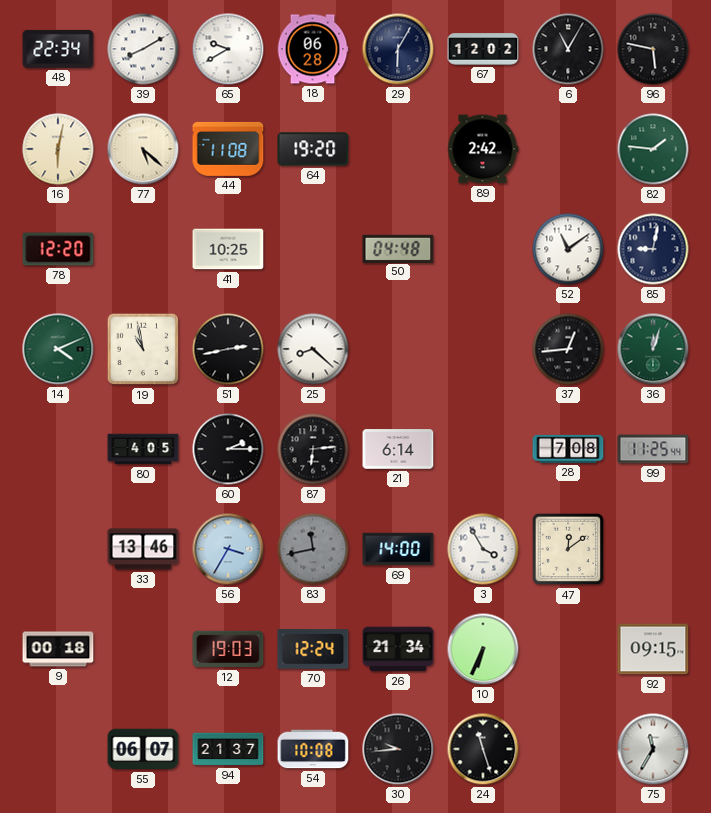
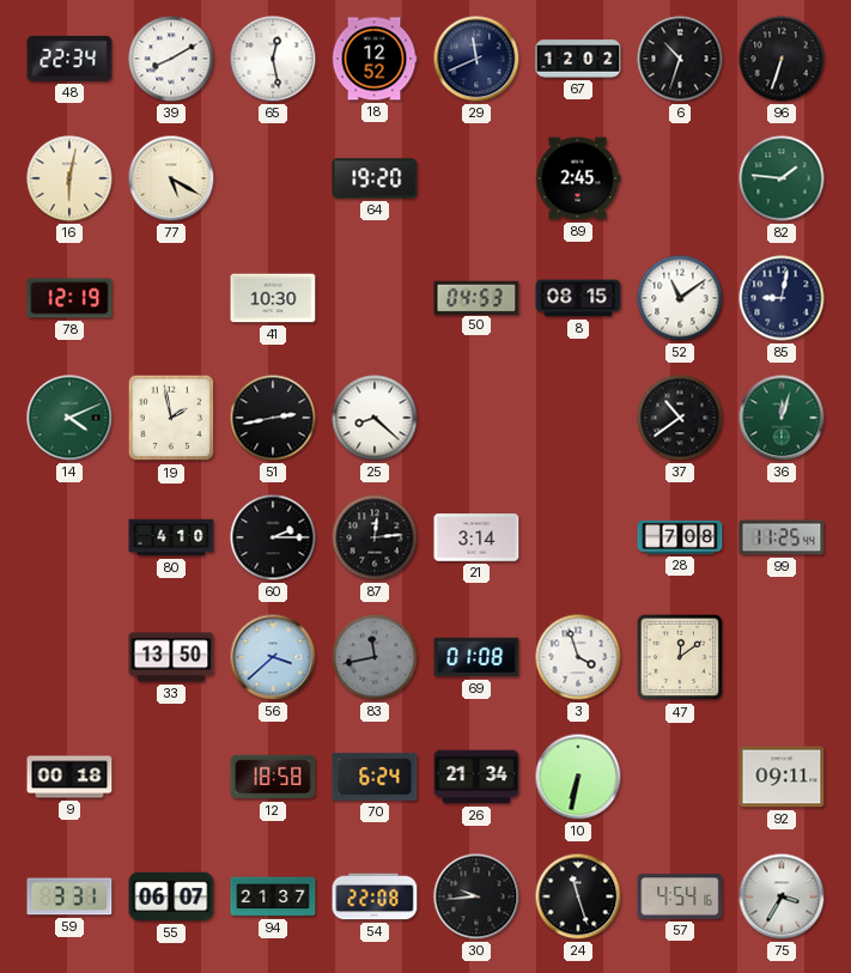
65: 9:40 -> 12:28
18: 06:28 -> 12:52
29: 6:05 -> 11:41
6: 11:05 -> 10:33
96: 5:47 -> 6:33
77: 5:22 -> 5:20
44: 11:08 -> none
89: 2:42 -> 2:45
78: 12:20 -> 12:19
41: 10:25 -> 10:30
50: 04:48 -> 04:53
8: none -> 08:15
19: 10:58 -> 1:58
37: 12:44 -> 10:39
80: 4:05 -> 4:10
87: 6:14 -> 12:14
21: 6:14 -> 3:14
33: 13:46 -> 13:50
56: 3:35 -> 3:38
69: 14:00 -> 01:08
3: 3:55 -> 3:57
12: 19:03 -> 18:58
70: 12:24 -> 6:24
10: 6:34 -> 6:32
92: 09:15 -> 09:11
59: none -> 3:31
54: 10:08 -> 22:08
57: none -> 4:54
75: 11:35 -> 3:35
